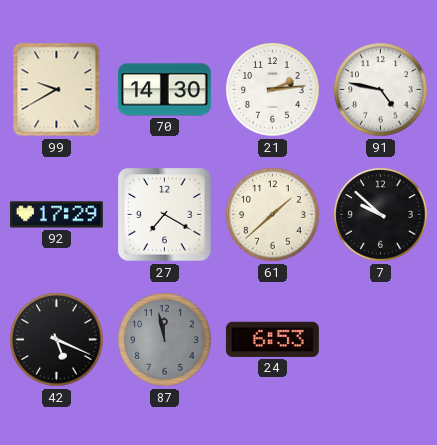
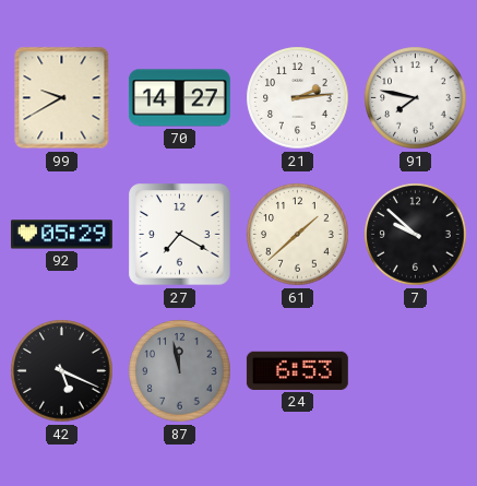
70: 14:30 -> 14:27
91: 4:47 -> 7:47
92: 17:29 -> 05:29
